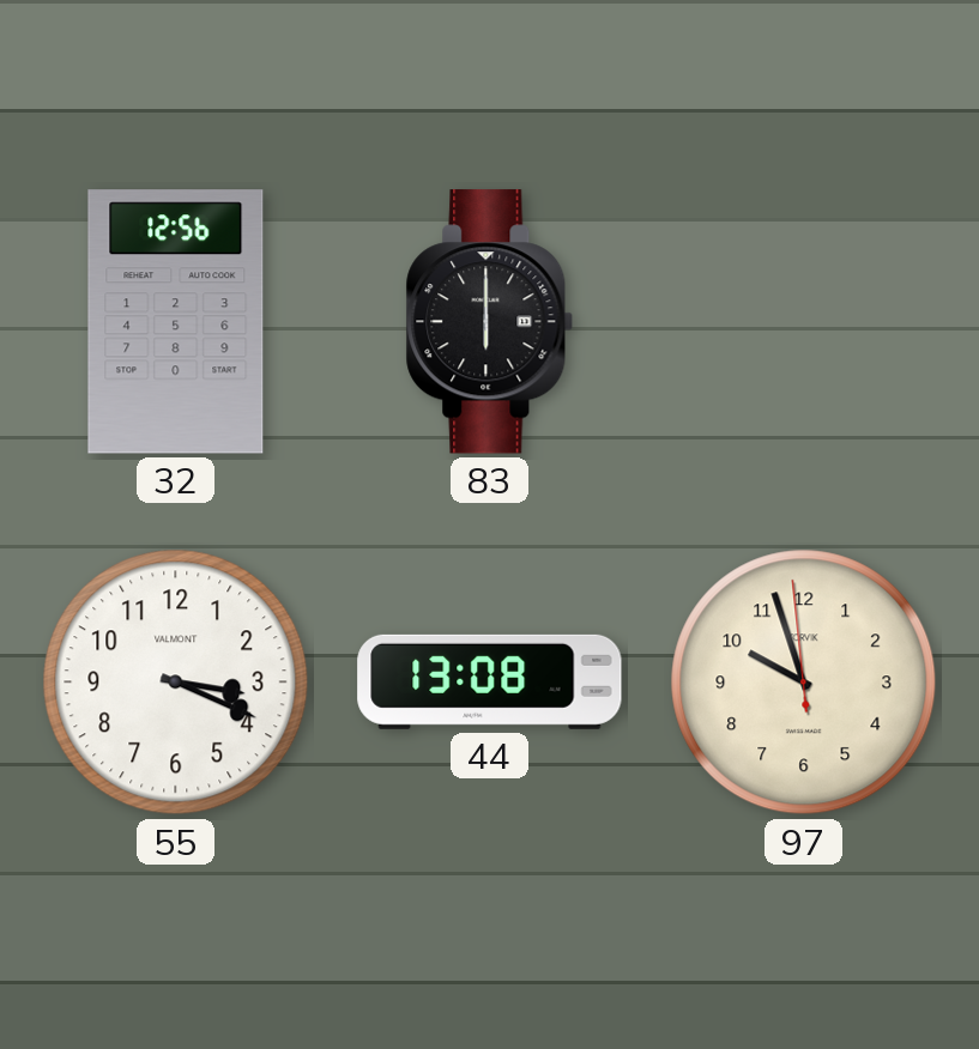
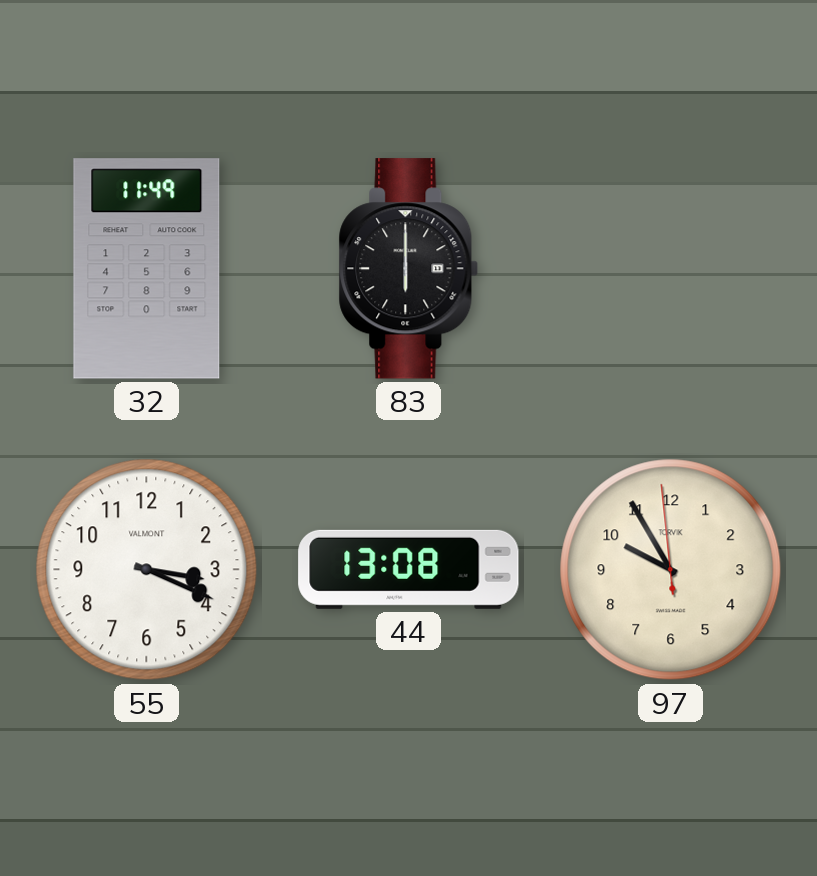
32: 12:56 -> 11:49
97: 9:56 -> 9:54
